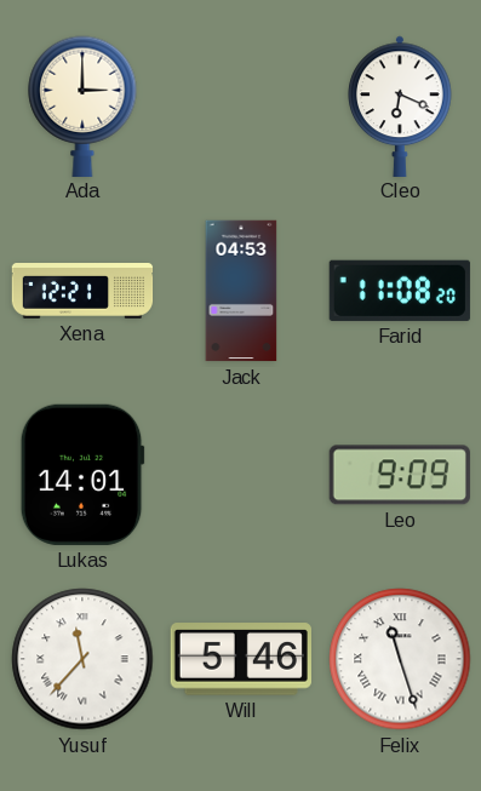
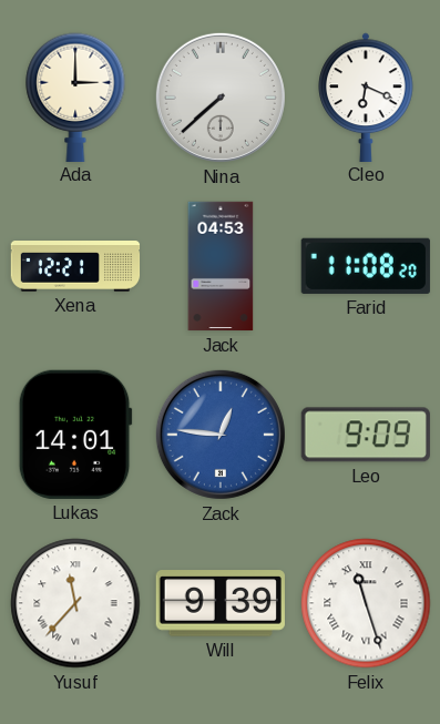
Nina: none -> 7:38
Zack: none -> 12:46
Will: 5:46 -> 9:39
